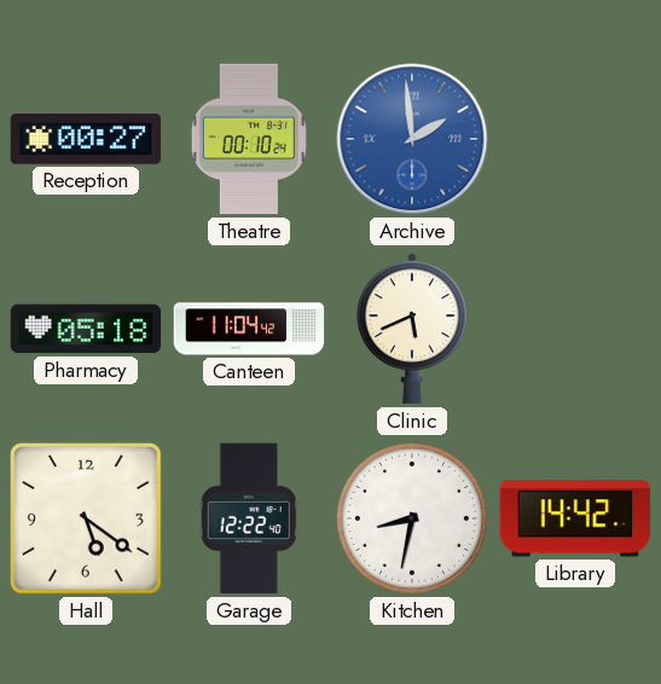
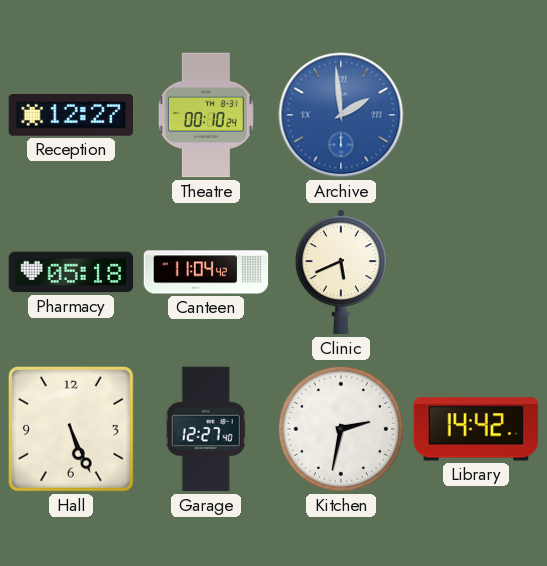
Reception: 00:27 -> 12:27
Hall: 5:21 -> 5:26
Garage: 12:22 -> 12:27
Kitchen: 8:32 -> 2:32
